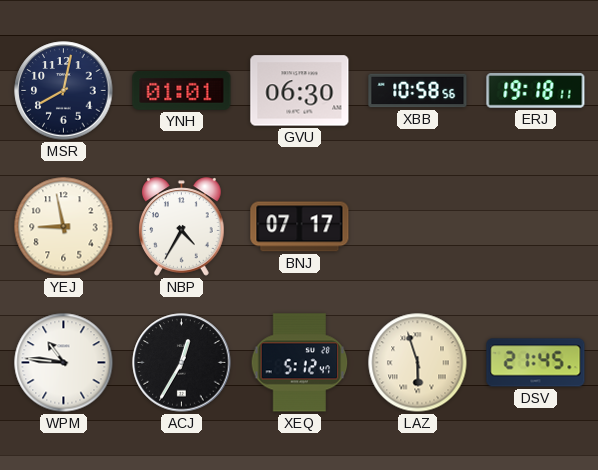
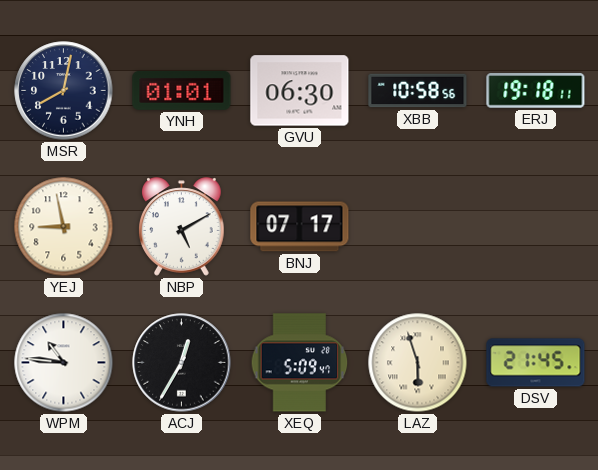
NBP: 4:35 -> 5:10
XEQ: 5:12 -> 5:09
